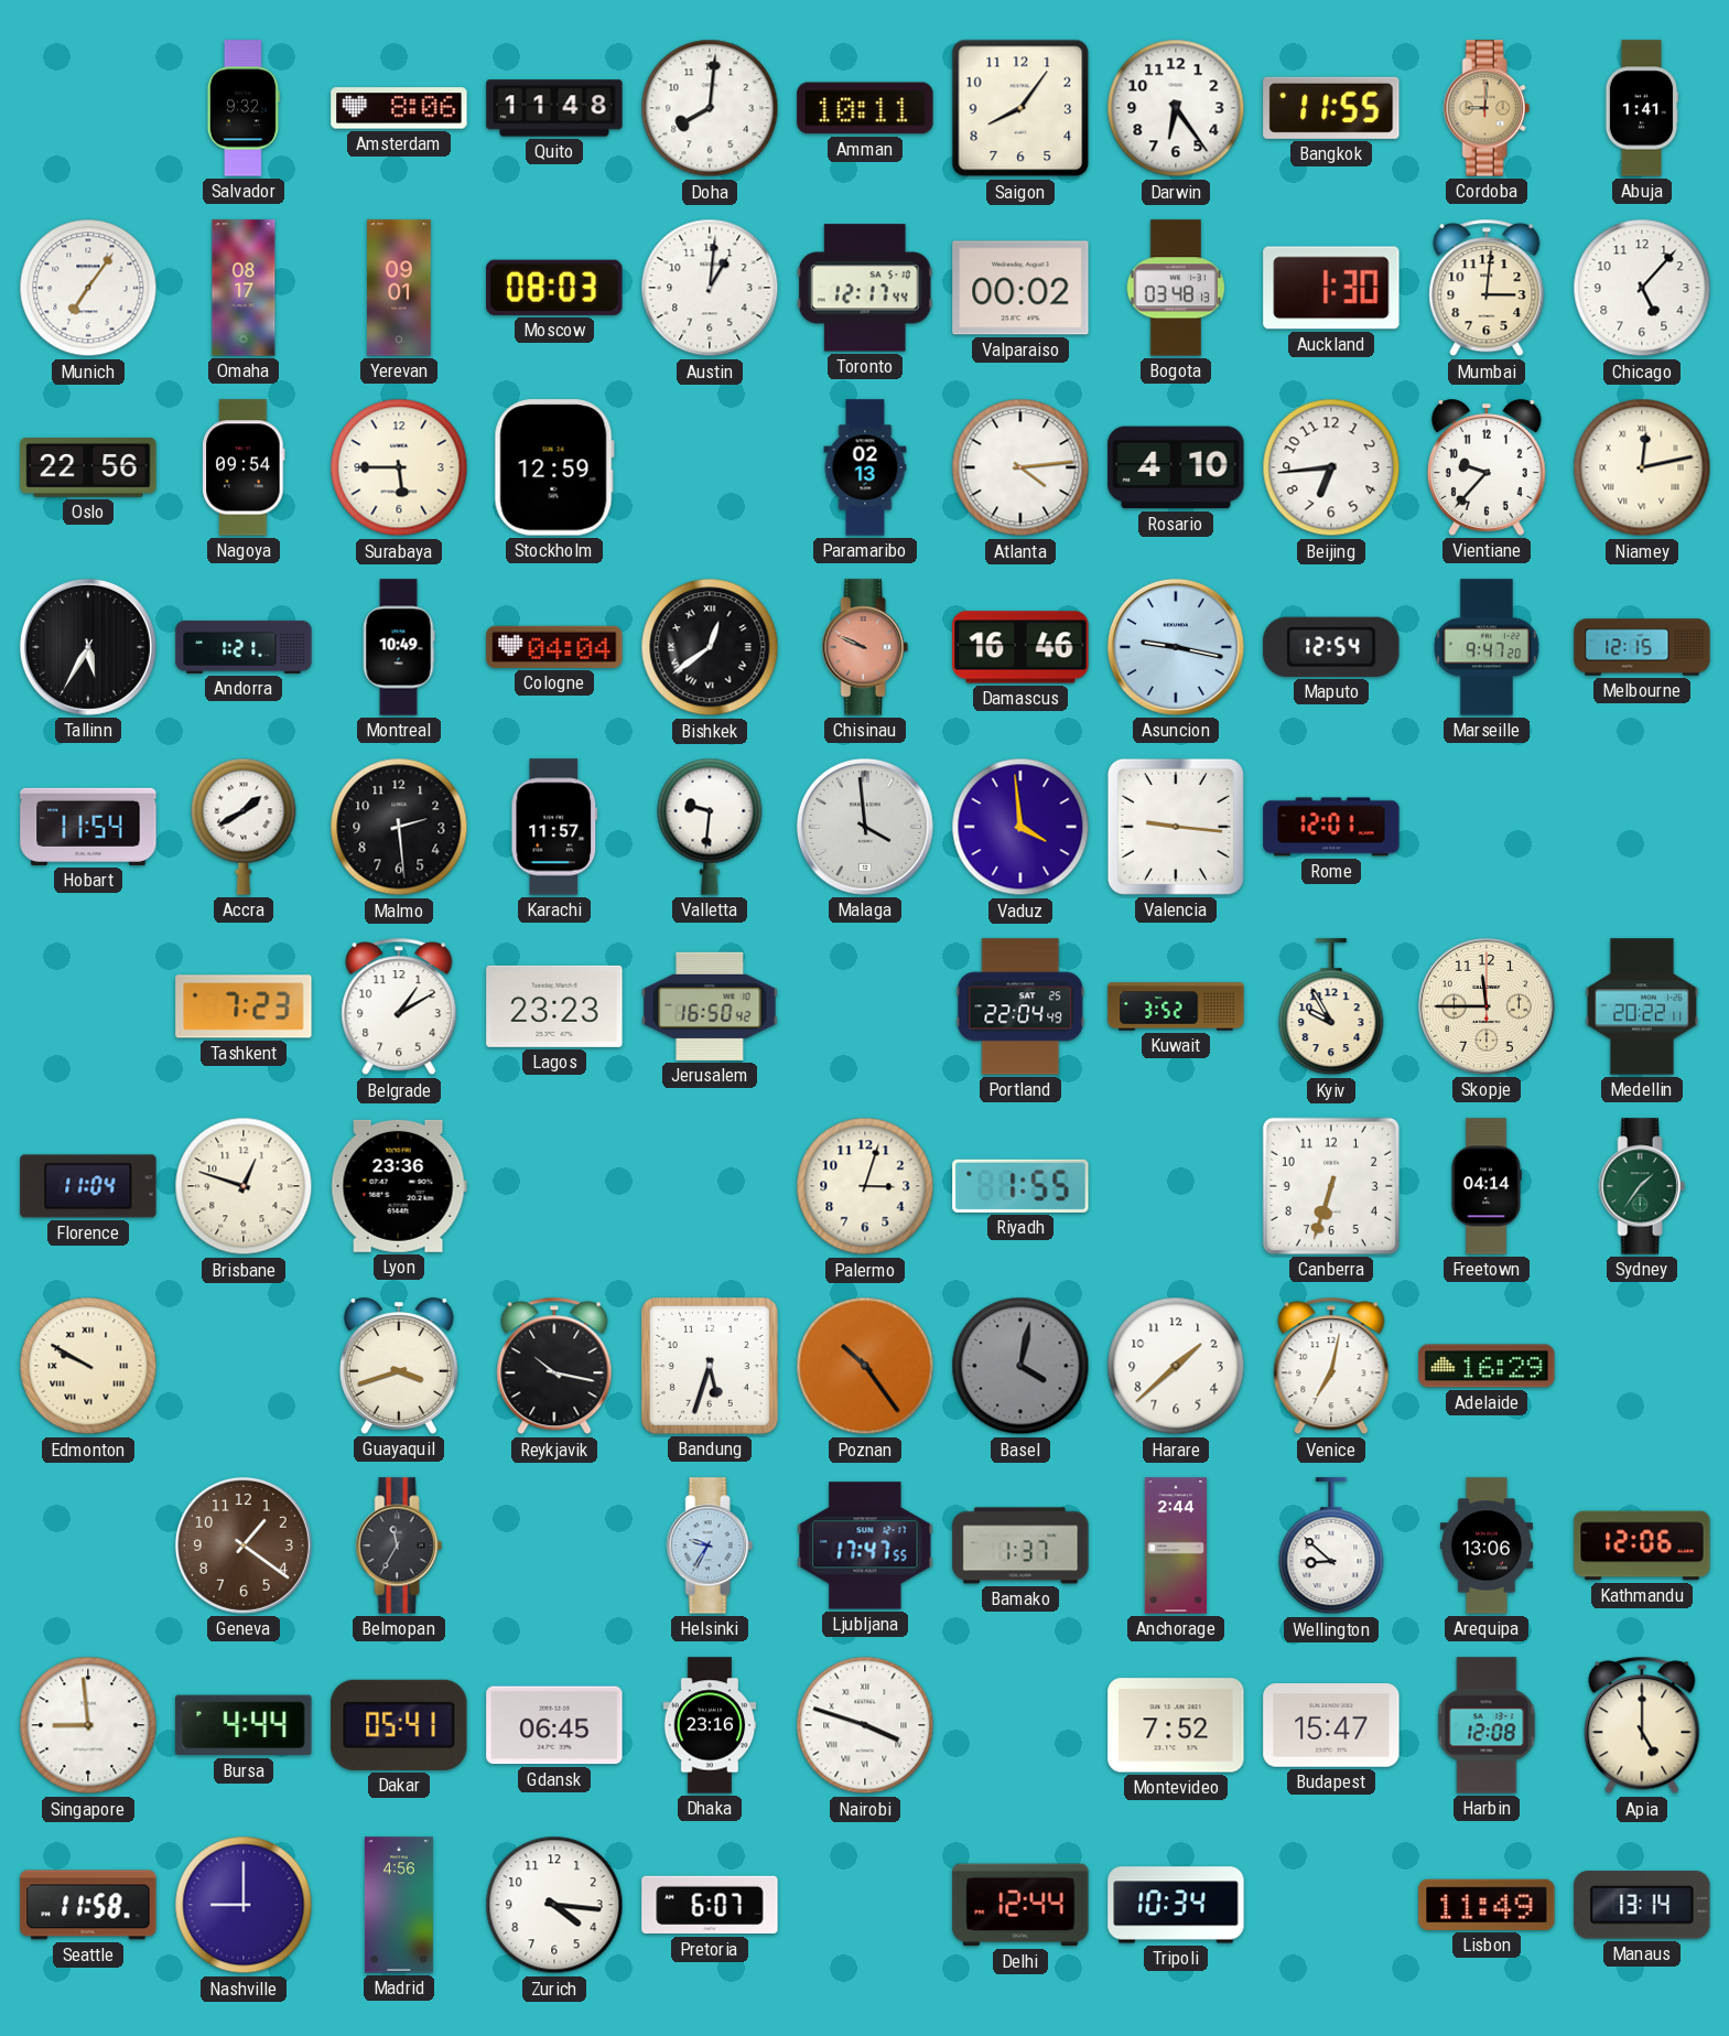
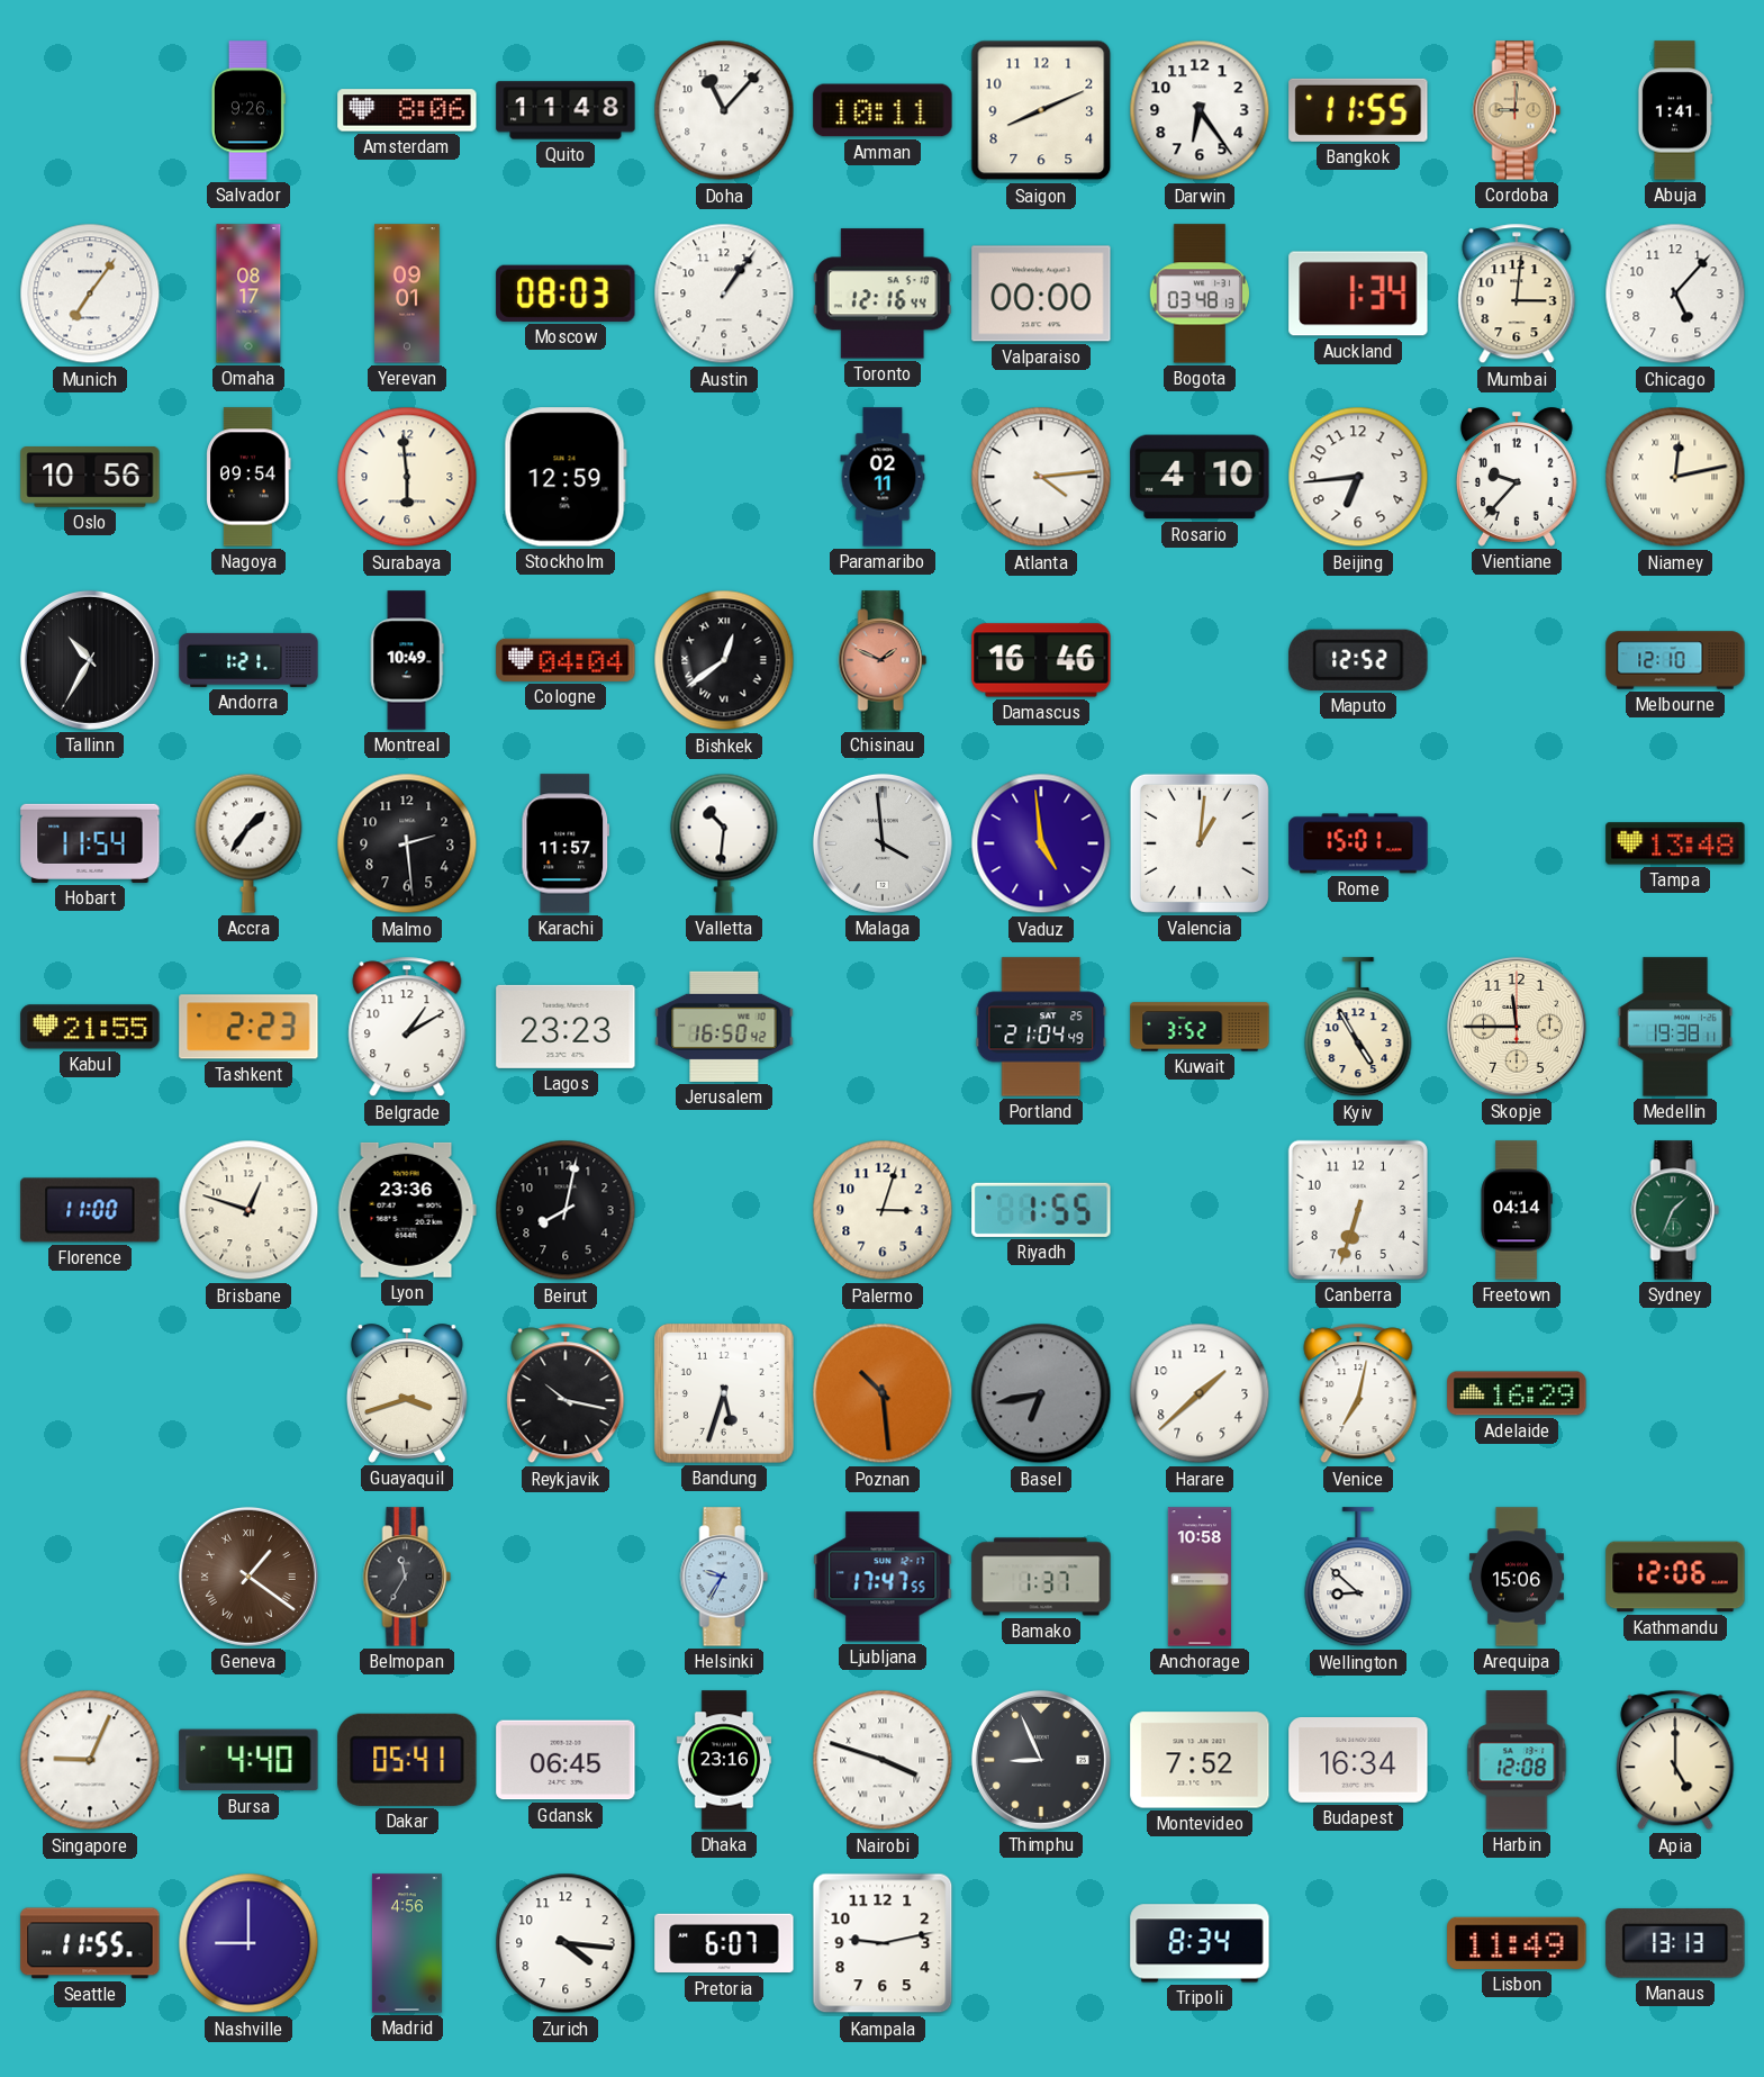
Salvador: 9:32 -> 9:26
Doha: 8:01 -> 11:07
Saigon: 8:06 -> 8:11
Austin: 1:01 -> 1:06
Toronto: 12:17 -> 12:16
Valparaiso: 00:02 -> 00:00
Auckland: 1:30 -> 1:34
Oslo: 22:56 -> 10:56
Surabaya: 5:45 -> 5:59
Paramaribo: 02:13 -> 02:11
Tallinn: 5:35 -> 10:35
Chisinau: 9:49 -> 1:49
Asuncion: 9:17 -> none
Maputo: 12:54 -> 12:52
Marseille: 9:47 -> none
Melbourne: 12:15 -> 12:10
Accra: 1:40 -> 1:36
Valletta: 9:31 -> 10:31
Vaduz: 3:59 -> 4:59
Valencia: 9:16 -> 1:01
Rome: 12:01 -> 15:01
Tampa: none -> 13:48
Kabul: none -> 21:55
Tashkent: 7:23 -> 2:23
Portland: 22:04 -> 21:04
Kyiv: 9:55 -> 4:55
Medellin: 20:22 -> 19:38
Florence: 11:04 -> 11:00
Beirut: none -> 8:02
Sydney: 1:36 -> 1:34
Edmonton: 9:50 -> none
Poznan: 10:24 -> 10:29
Basel: 4:02 -> 6:43
Geneva numerals: Arabic -> Roman
Anchorage: 2:44 -> 10:58
Arequipa: 13:06 -> 15:06
Singapore: 8:59 -> 9:04
Bursa: 4:44 -> 4:40
Thimphu: none -> 8:56
Budapest: 15:47 -> 16:34
Seattle: 11:58 -> 11:55
Kampala: none -> 9:13
Delhi: 12:44 -> none
Tripoli: 10:34 -> 8:34
Manaus: 13:14 -> 13:13
